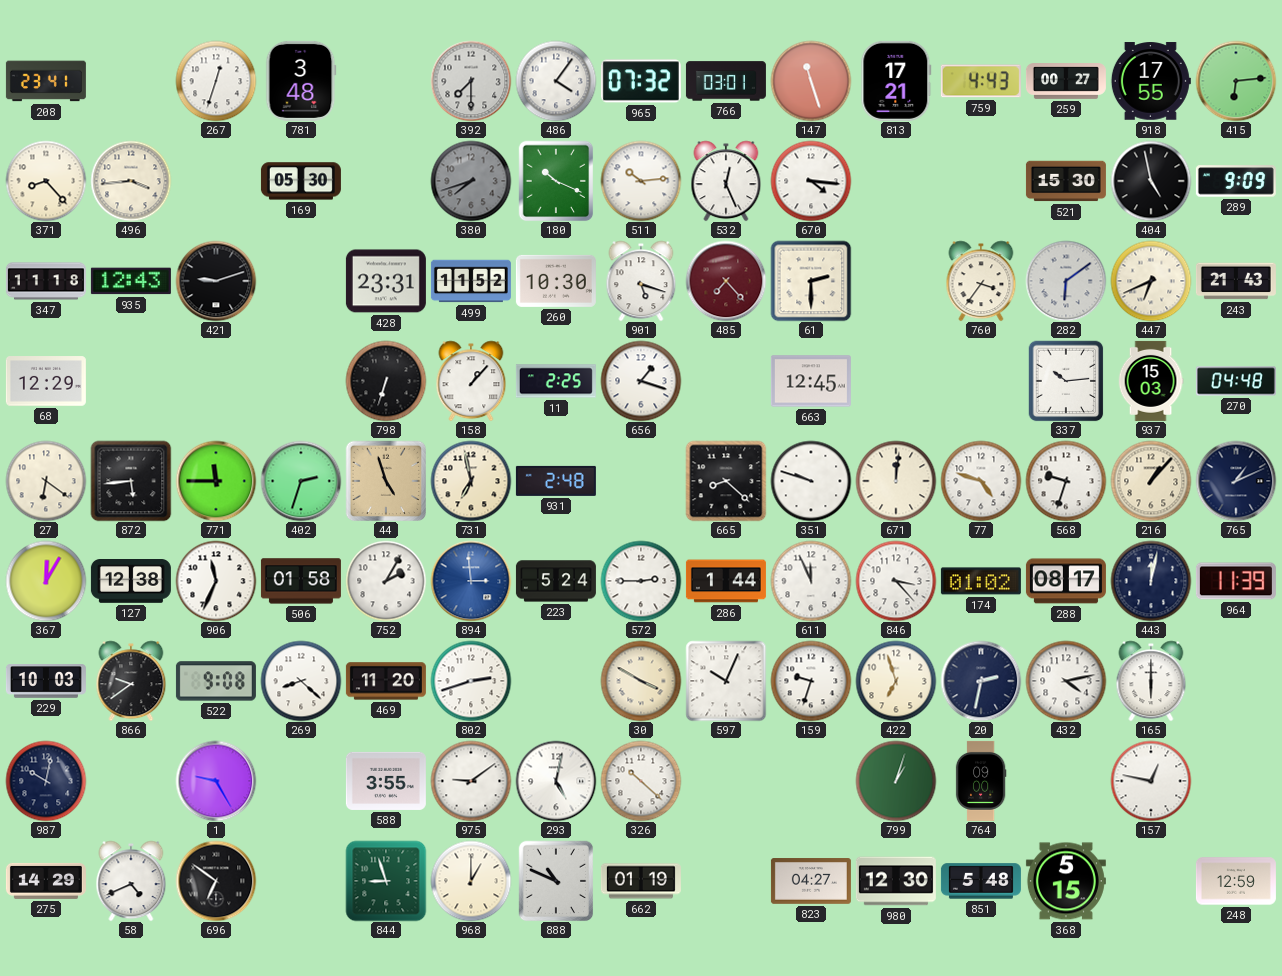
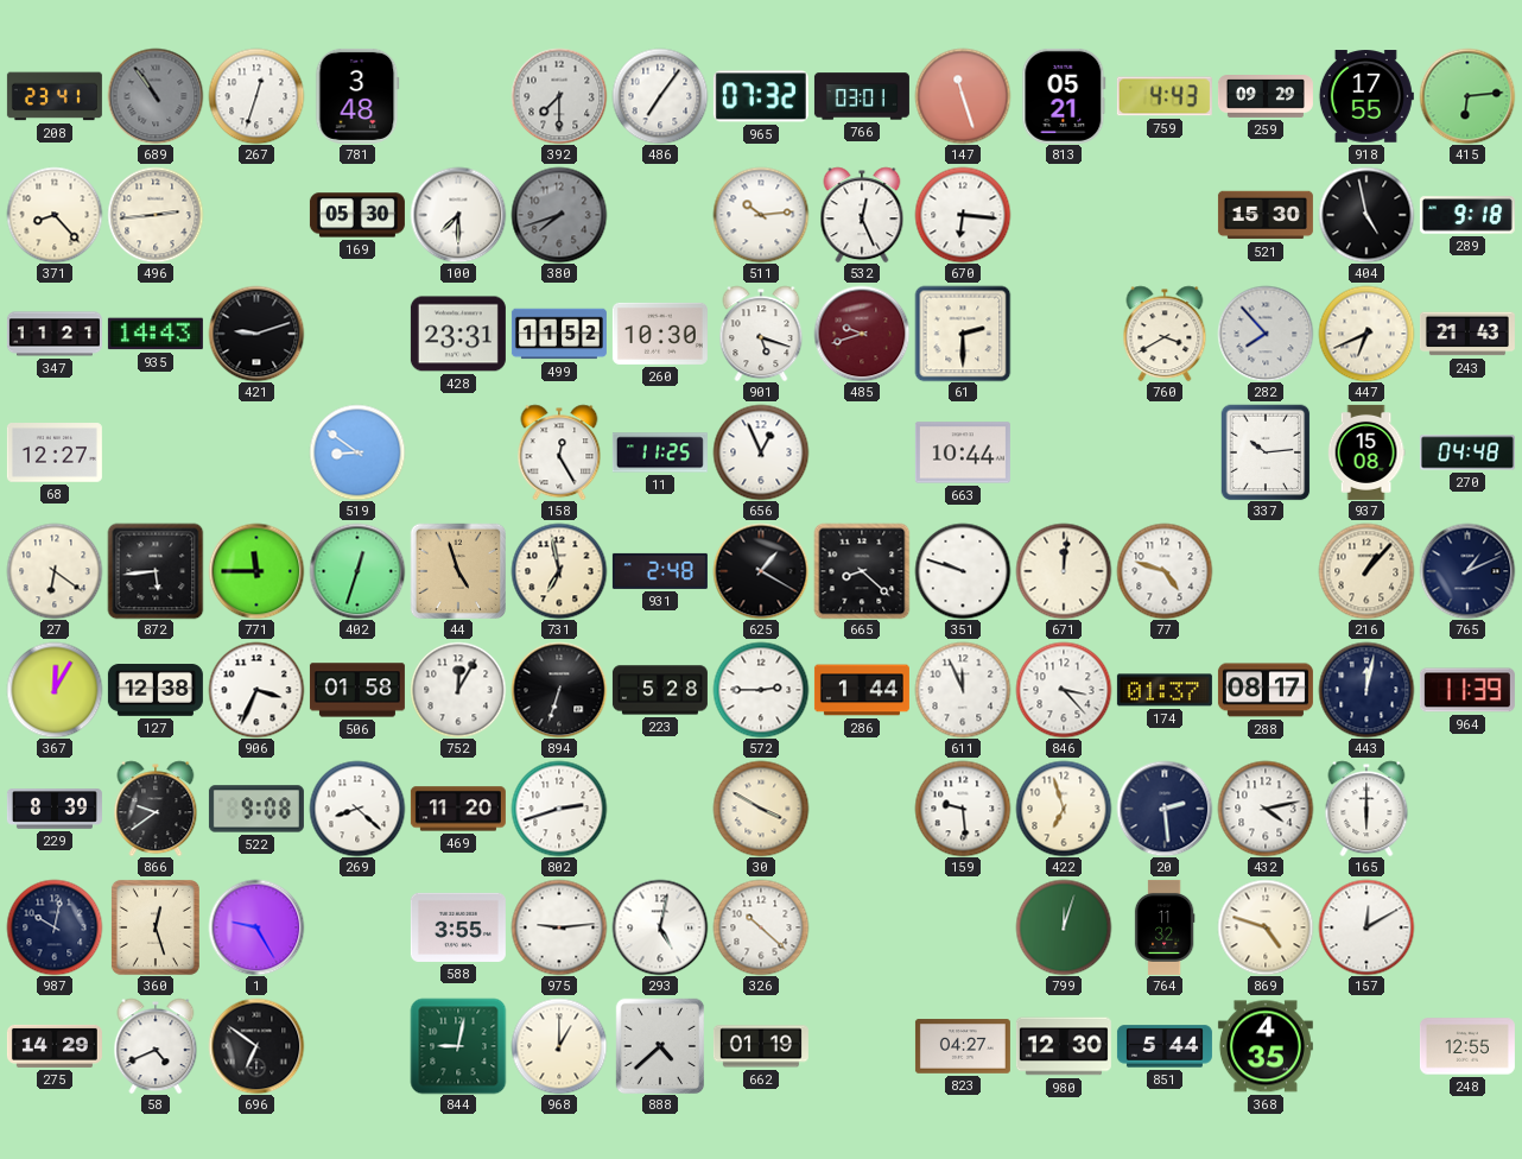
689: none -> 10:54
486: 4:06 -> 7:06
813: 17:21 -> 05:21
259: 00:27 -> 09:29
496: 3:44 -> 2:44
100: none -> 7:30
180: 10:19 -> none
670: 4:16 -> 6:16
289: 9:09 -> 9:18
347: 11:18 -> 11:21
935: 12:43 -> 14:43
485: 7:23 -> 9:42
760: 3:36 -> 3:40
282: 6:09 -> 7:53
68: 12:29 -> 12:27
519: none -> 8:51
798: 6:33 -> none
158: 1:07 -> 12:25
11: 2:25 -> 11:25
656: 1:18 -> 12:56
663: 12:45 -> 10:44
937: 15:03 -> 15:08
402: 2:33 -> 12:33
625: none -> 1:20
568: 9:33 -> none
906: 11:34 -> 3:34
752: 2:05 -> 12:05
894: 2:59 -> 6:33
894 dial: blue -> black
223: 5:24 -> 5:28
174: 01:02 -> 01:37
229: 10:03 -> 8:39
597: 10:04 -> none
159: 9:33 -> 9:29
20: 2:32 -> 2:29
360: none -> 12:27
975: 9:09 -> 9:14
799: 1:03 -> 12:03
764: 09:00 -> 11:32
869: none -> 4:48
157: 12:47 -> 12:10
844: 8:57 -> 9:02
888: 10:49 -> 4:38
851: 5:48 -> 5:44
368: 5:15 -> 4:35
248: 12:59 -> 12:55
